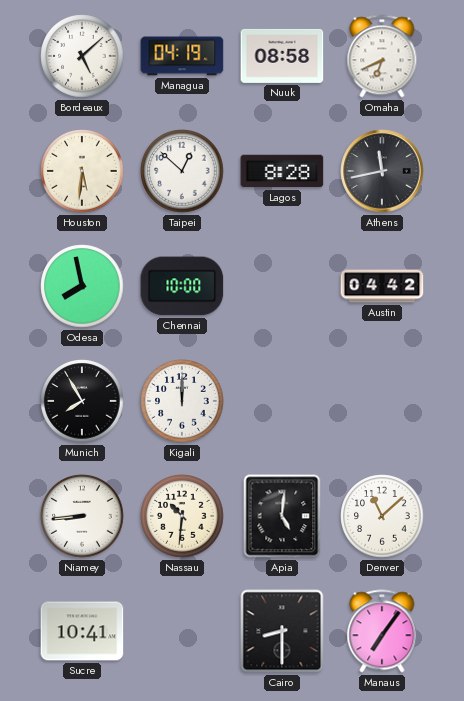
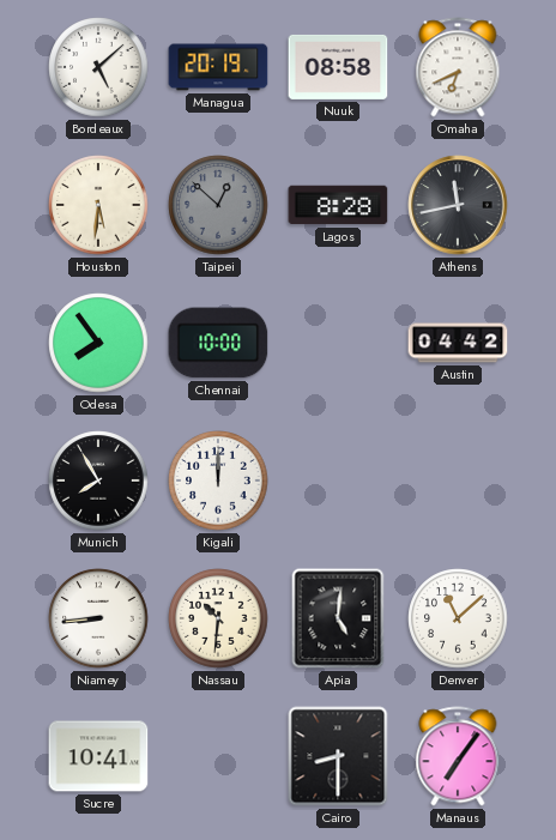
Managua: 04:19 -> 20:19
Taipei dial: white -> grey
Odesa: 7:58 -> 7:54
